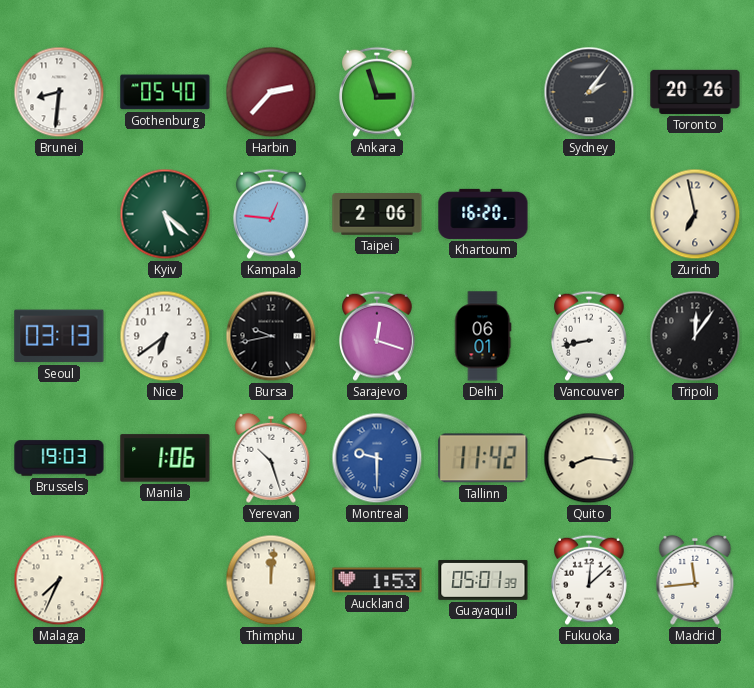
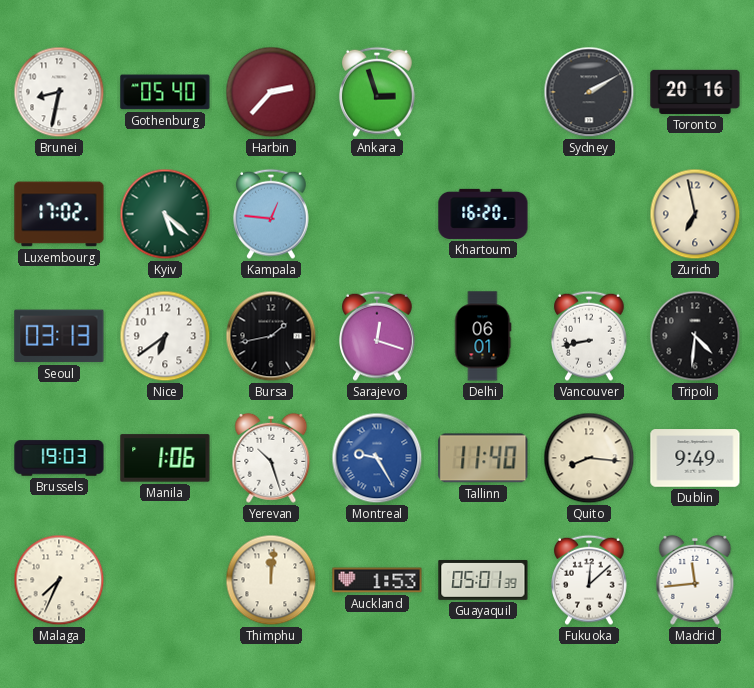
Brunei: 8:31 -> 8:32
Sydney: 2:06 -> 2:10
Toronto: 20:26 -> 20:16
Luxembourg: none -> 17:02
Taipei: 2:06 -> none
Bursa: 9:43 -> 1:43
Tripoli: 12:06 -> 4:31
Montreal: 9:30 -> 9:25
Tallinn: 11:42 -> 11:40
Dublin: none -> 9:49
